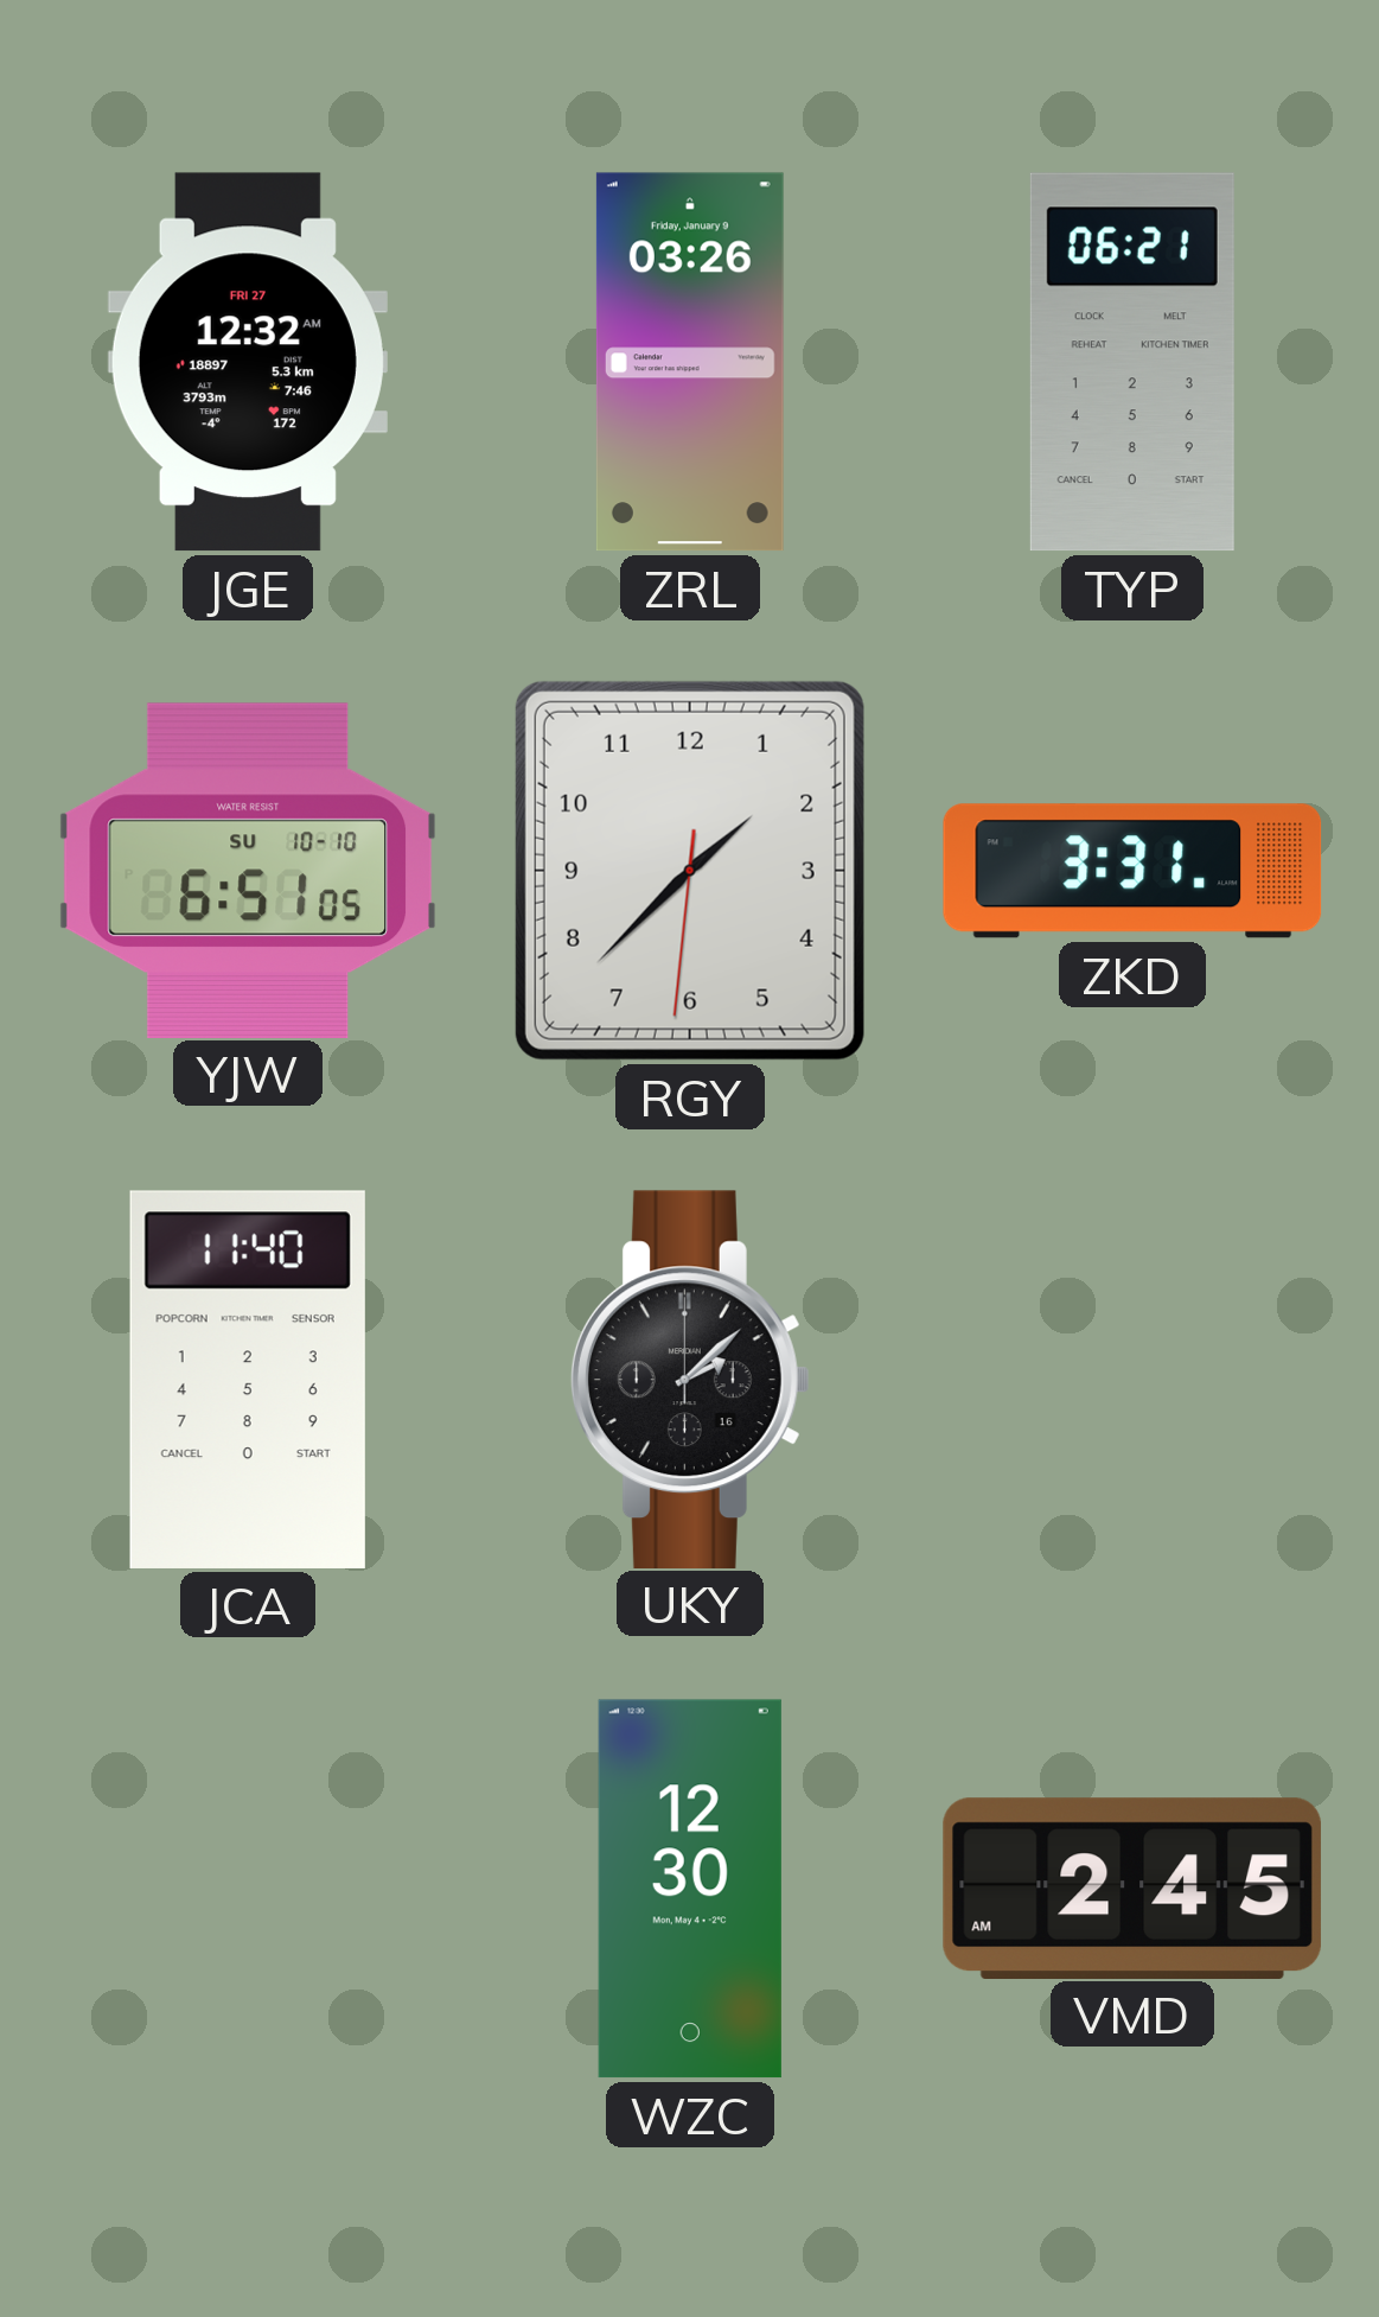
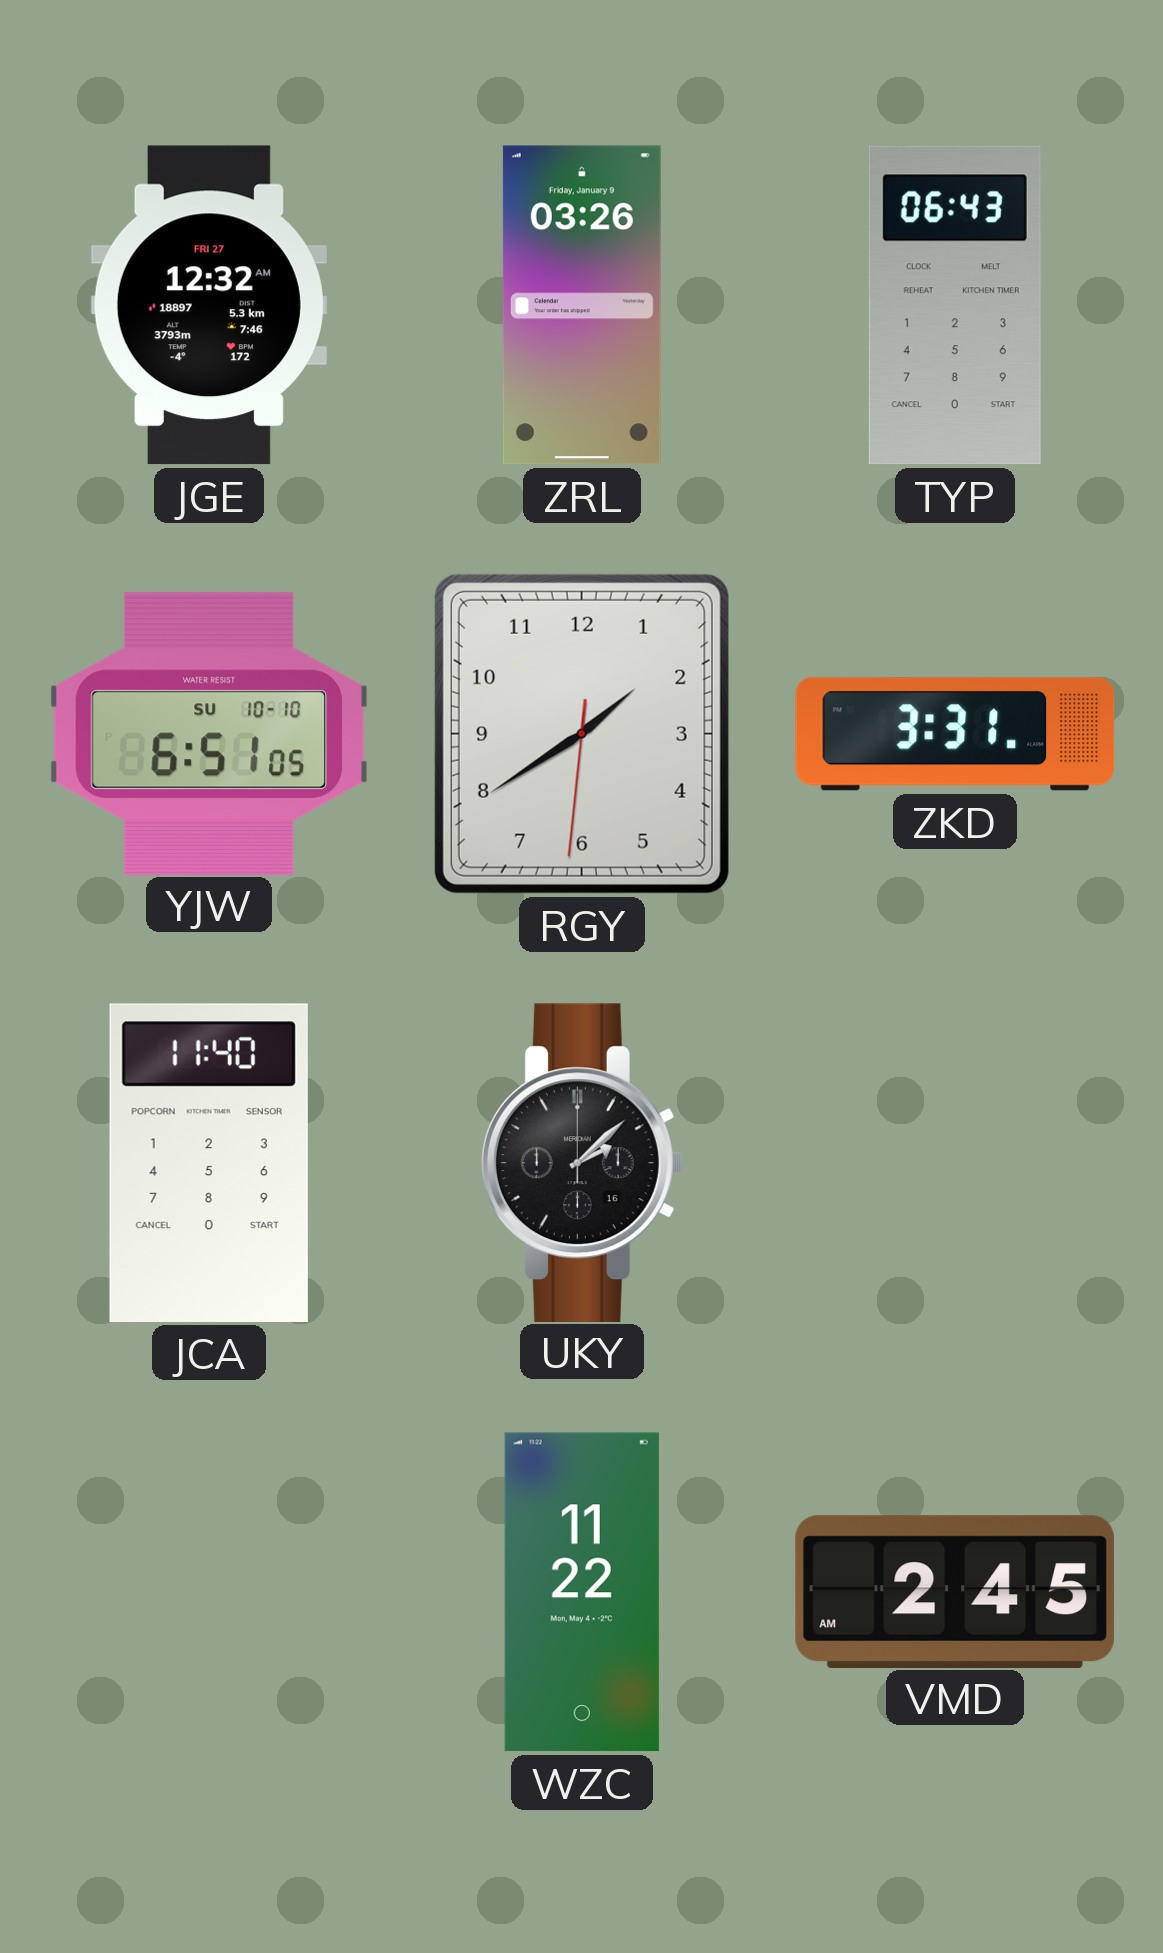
TYP: 06:21 -> 06:43
RGY: 1:37 -> 1:39
WZC: 12:30 -> 11:22
